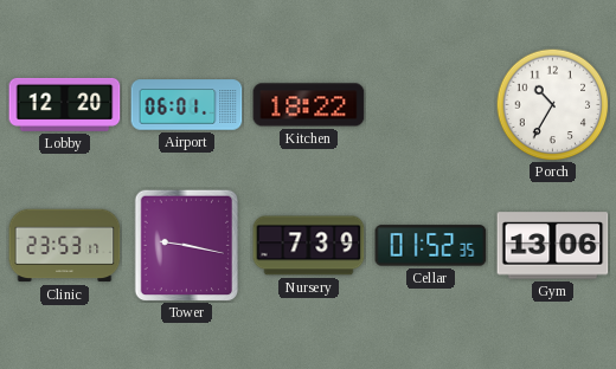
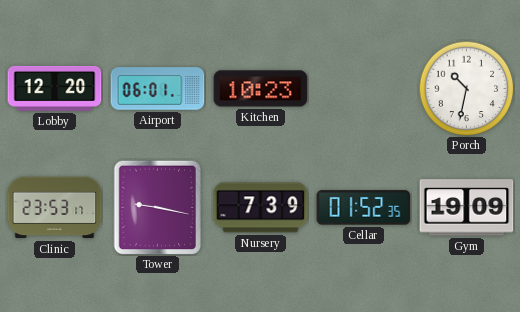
Kitchen: 18:22 -> 10:23
Porch: 10:35 -> 10:32
Gym: 13:06 -> 19:09
